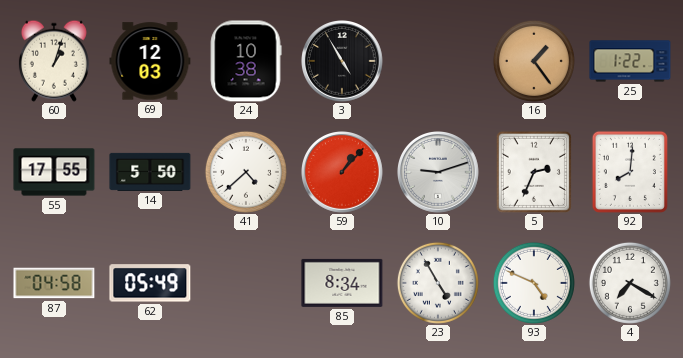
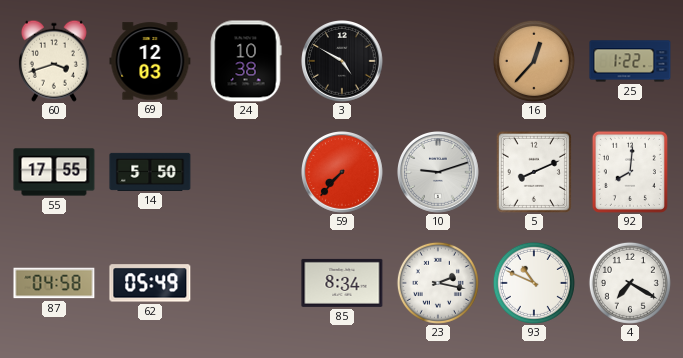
60: 1:03 -> 3:42
3: 4:55 -> 4:50
16: 1:24 -> 12:37
41: 4:38 -> none
59: 1:07 -> 7:37
5: 2:34 -> 8:11
23: 4:55 -> 2:17
93: 4:49 -> 10:49
